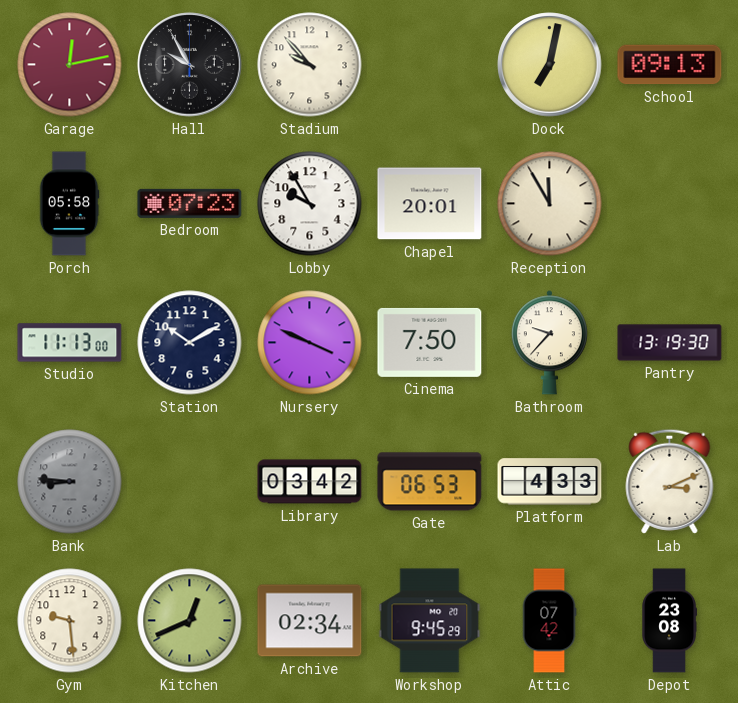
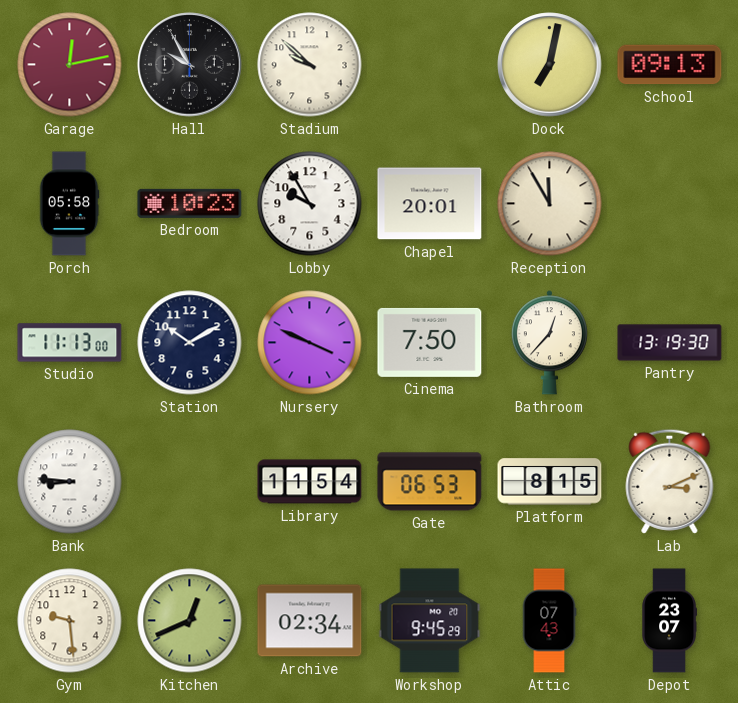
Stadium: 9:53 -> 9:52
Bedroom: 07:23 -> 10:23
Bathroom: 9:37 -> 12:37
Bank dial: grey -> white
Library: 03:42 -> 11:54
Platform: 4:33 -> 8:15
Attic: 07:42 -> 07:43
Depot: 23:08 -> 23:07
